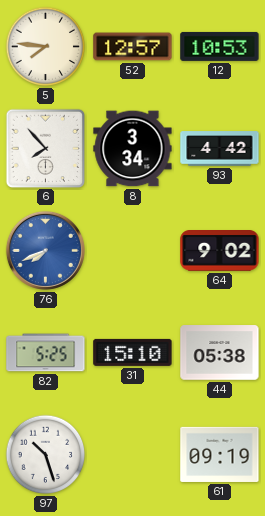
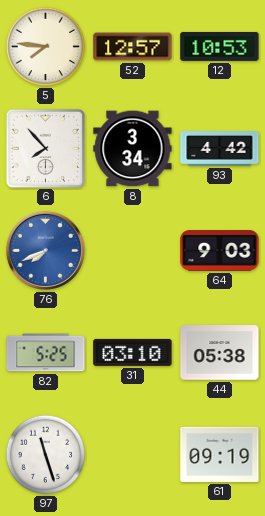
64: 9:02 -> 9:03
31: 15:10 -> 03:10
97: 10:27 -> 11:27
